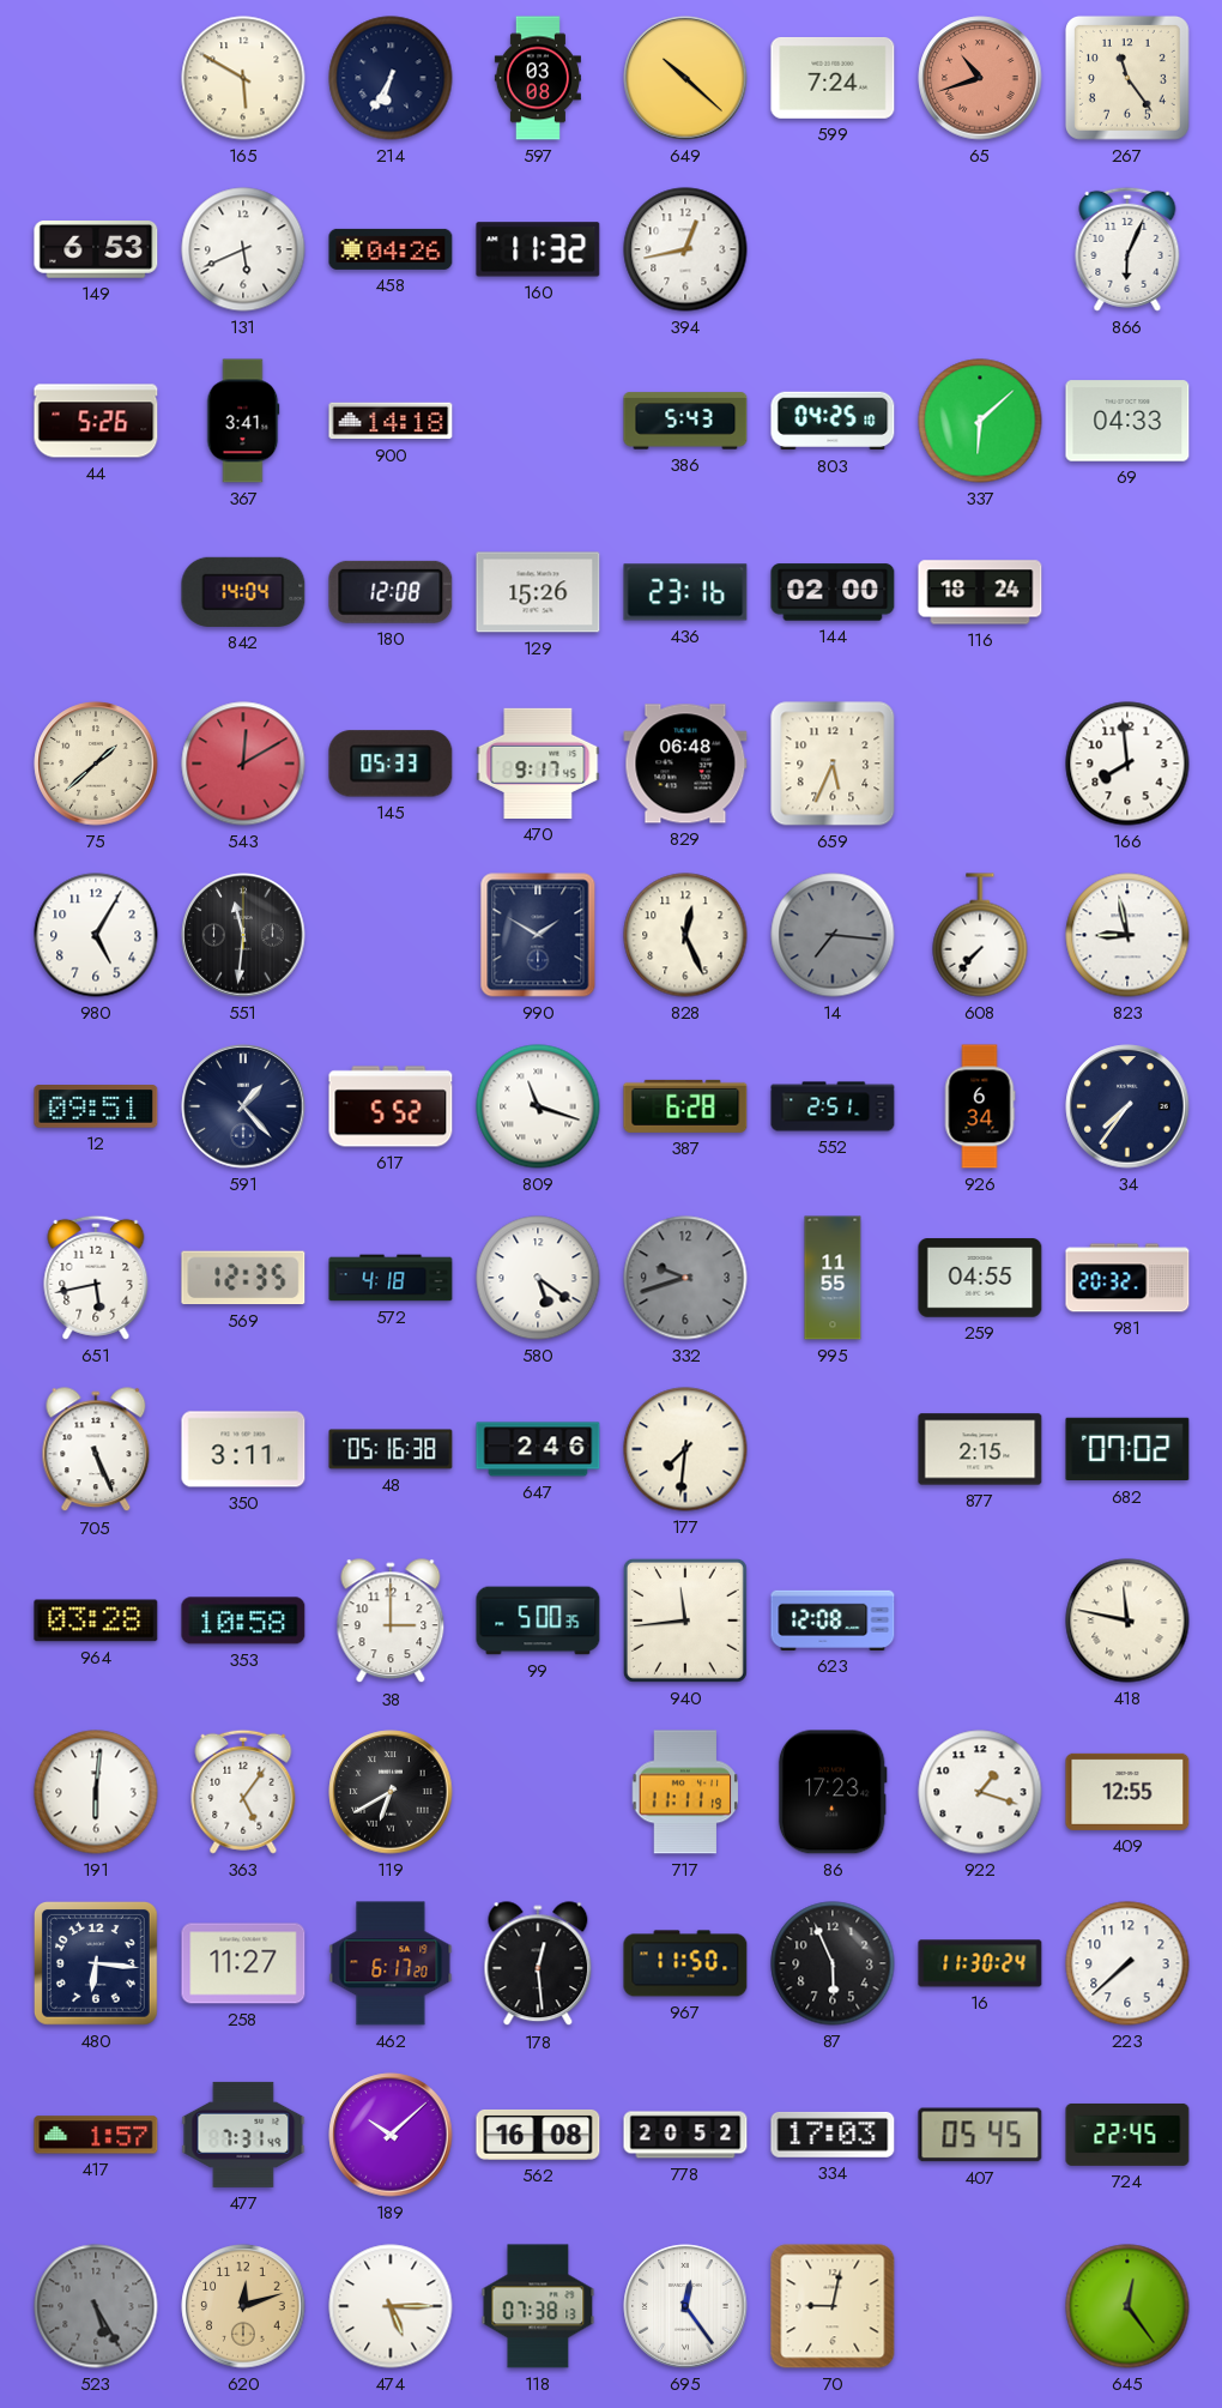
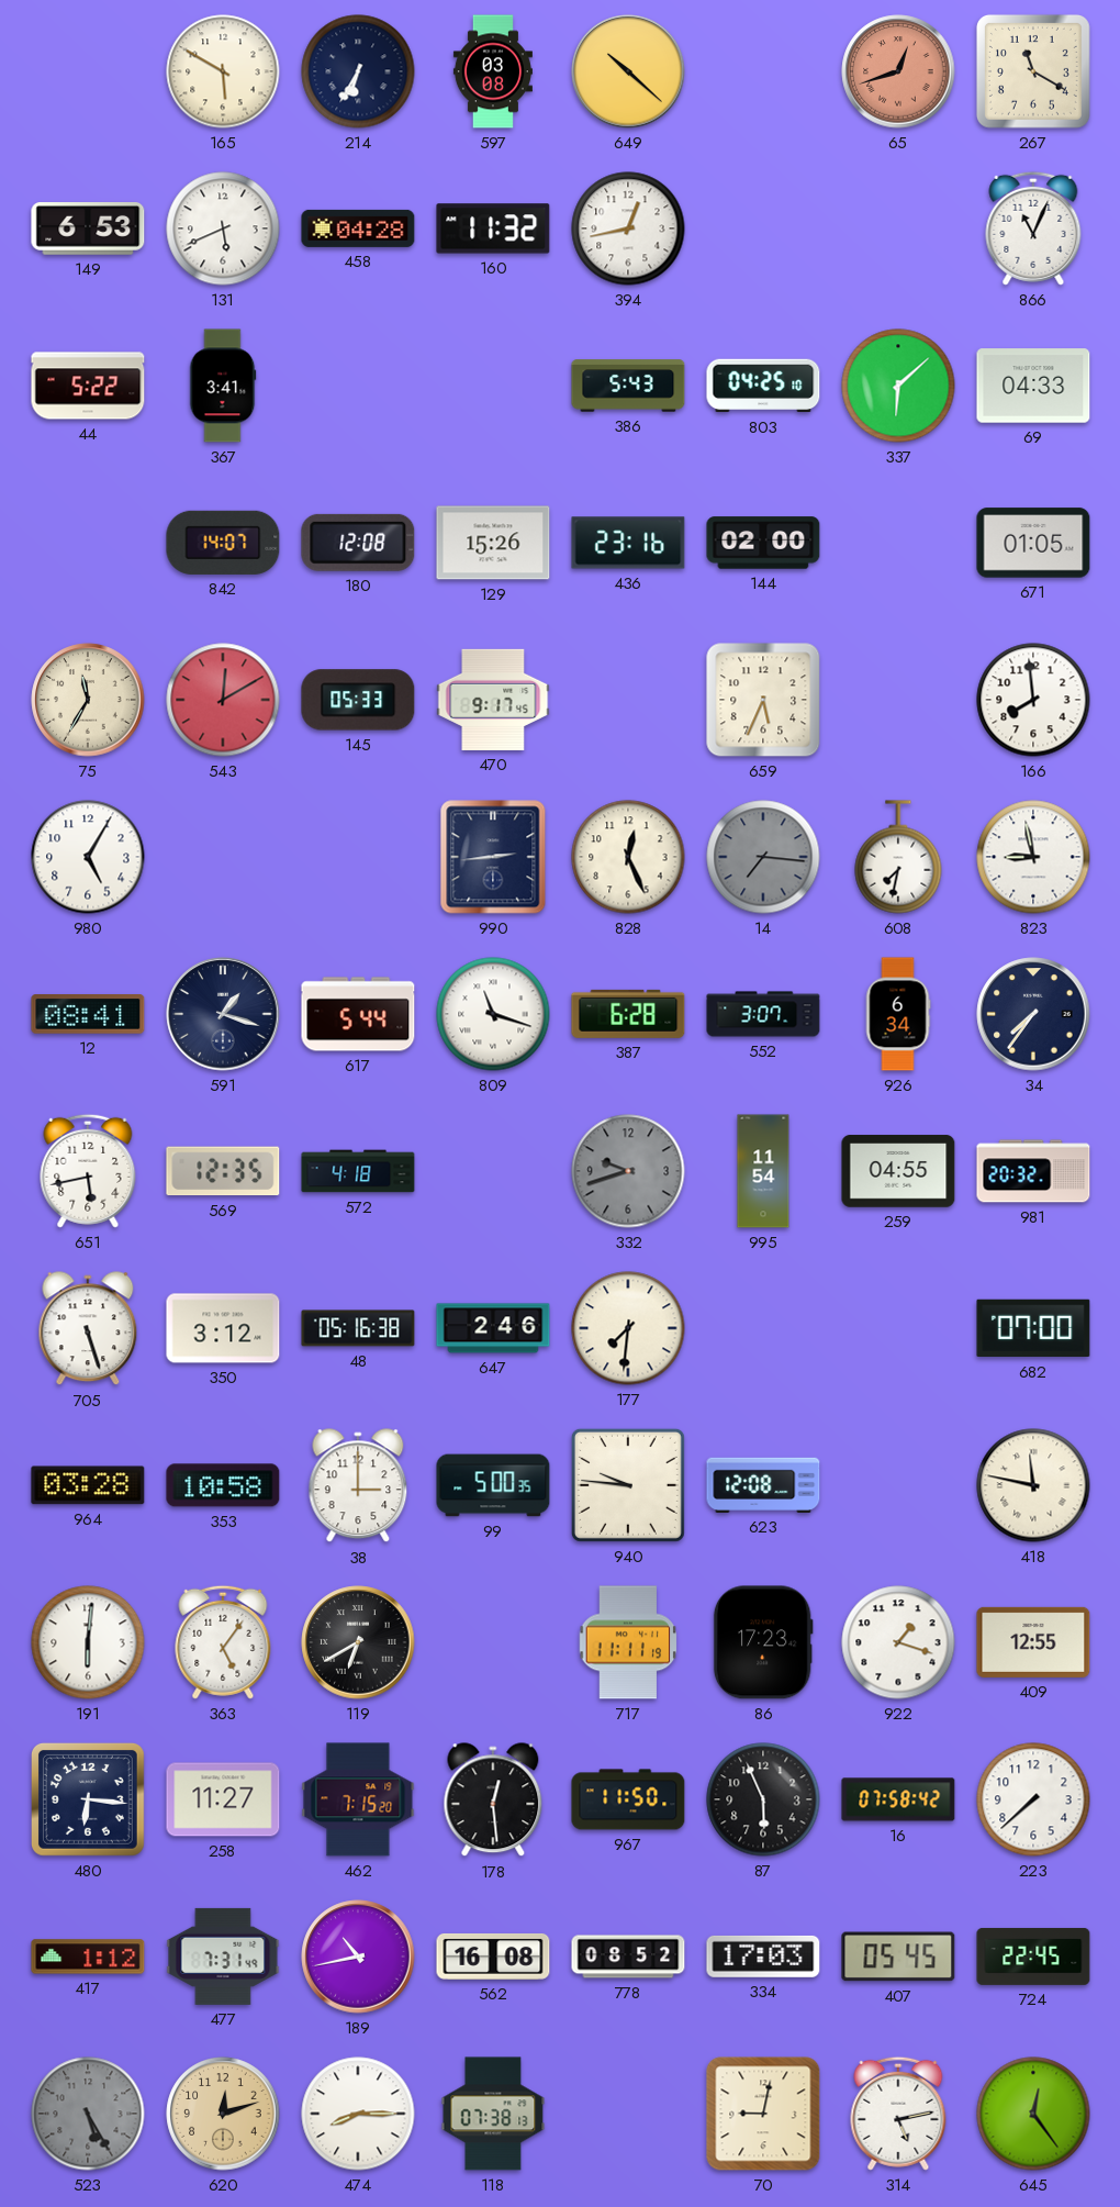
599: 7:24 -> none
65: 10:42 -> 12:42
267: 11:24 -> 11:20
458: 04:26 -> 04:28
866: 6:04 -> 11:04
44: 5:26 -> 5:22
900: 14:18 -> none
842: 14:04 -> 14:07
116: 18:24 -> none
671: none -> 01:05
75: 1:38 -> 11:35
829: 06:48 -> none
551: 11:31 -> none
990: 1:50 -> 2:44
608: 7:37 -> 7:32
12: 09:51 -> 08:41
591: 1:23 -> 1:18
617: 5:52 -> 5:44
552: 2:51 -> 3:07
580: 5:21 -> none
995: 11:55 -> 11:54
705: 5:26 -> 5:27
350: 3:11 -> 3:12
877: 2:15 -> none
682: 07:02 -> 07:00
940: 11:44 -> 9:46
462: 6:17 -> 7:15
16: 11:30 -> 07:58
417: 1:57 -> 1:12
189: 10:08 -> 10:43
778: 20:52 -> 08:52
474: 5:15 -> 8:15
695: 12:24 -> none
314: none -> 5:13
